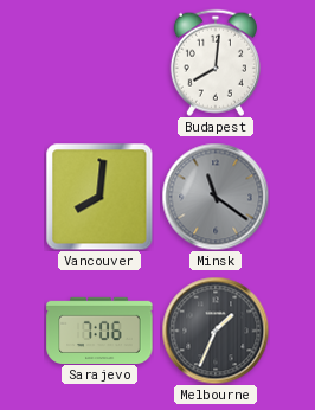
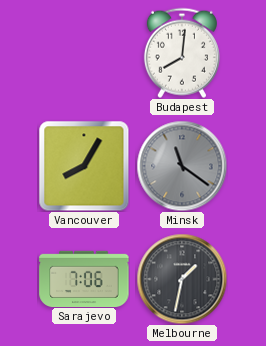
Vancouver: 8:01 -> 8:05
Melbourne: 1:34 -> 1:32
